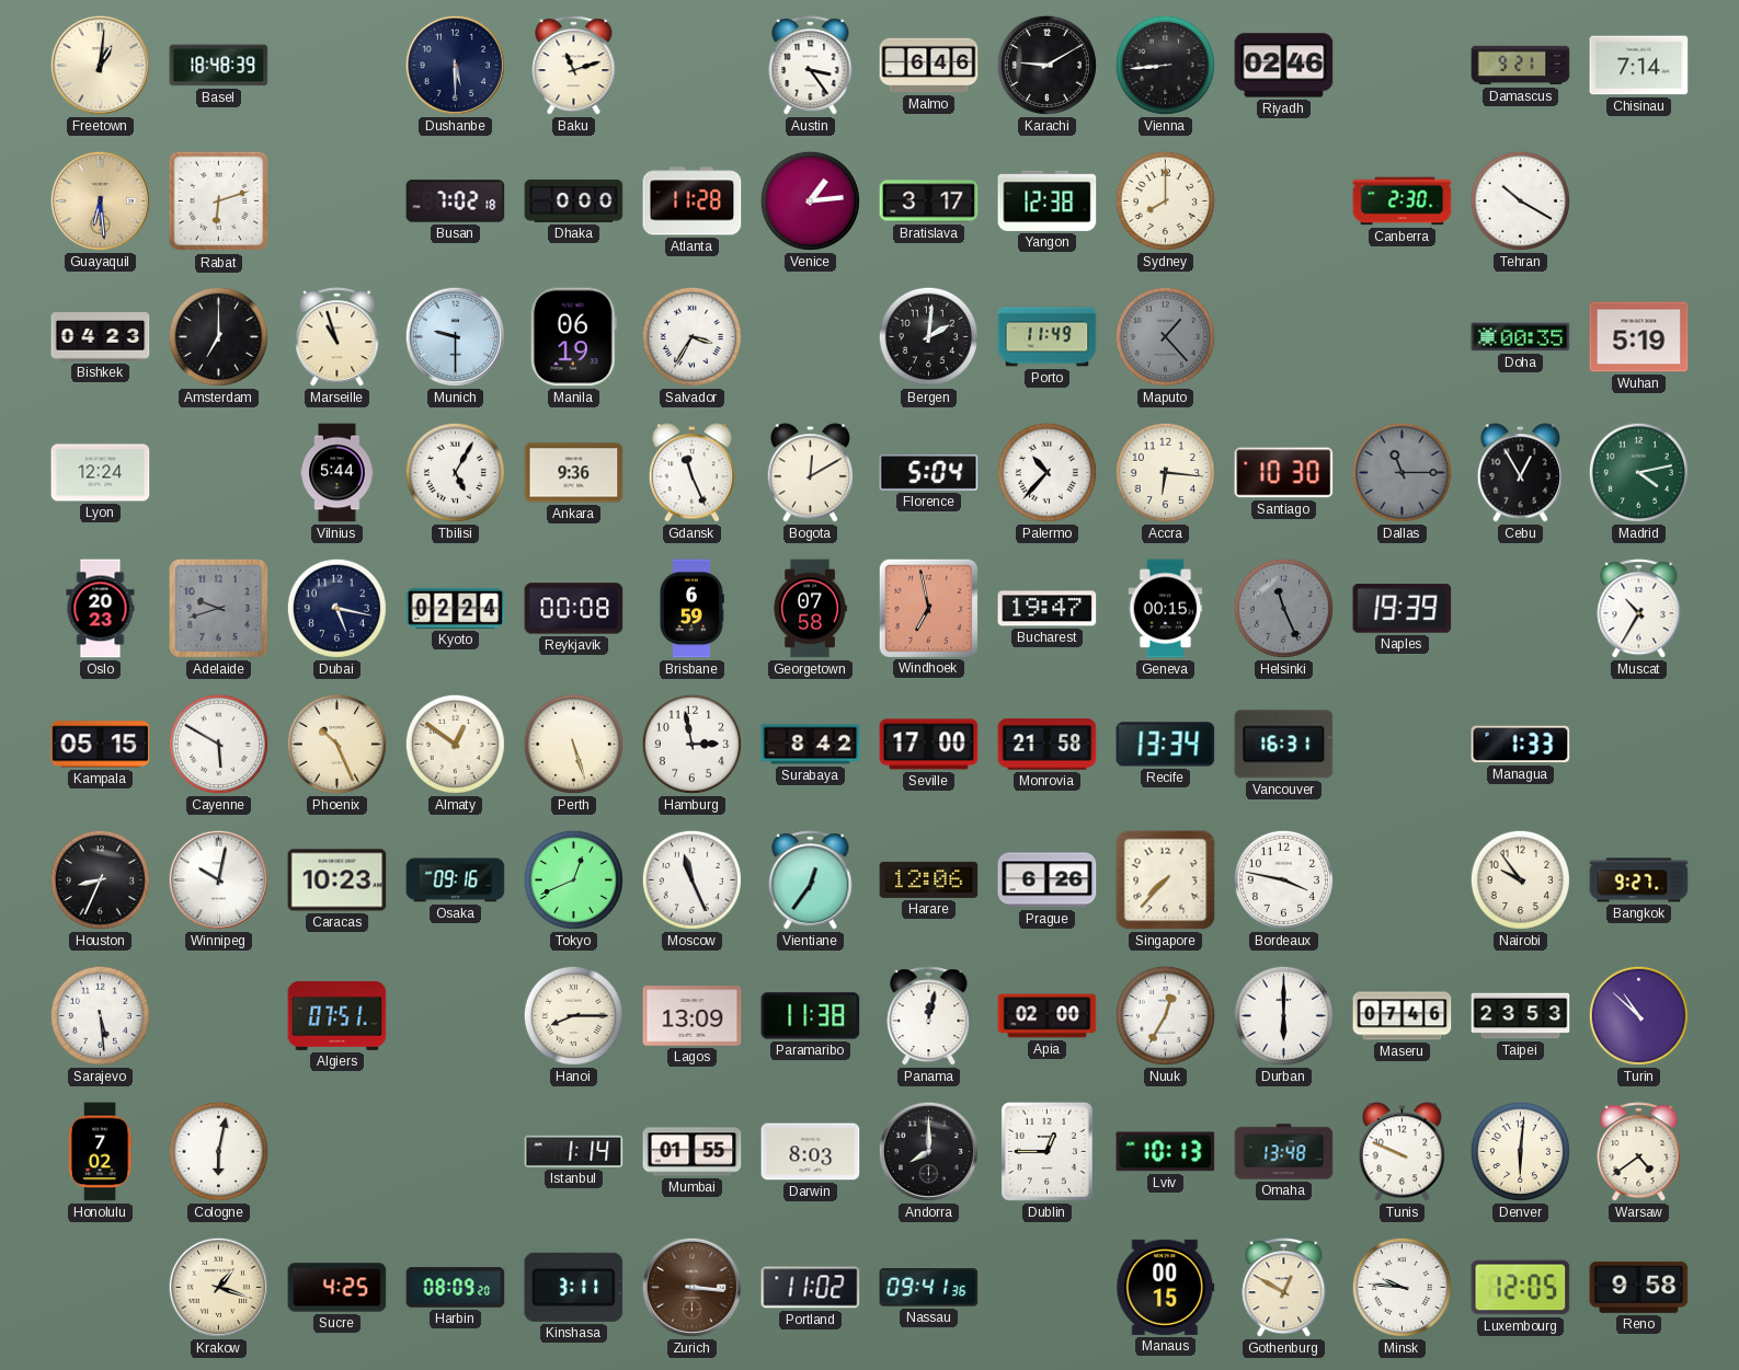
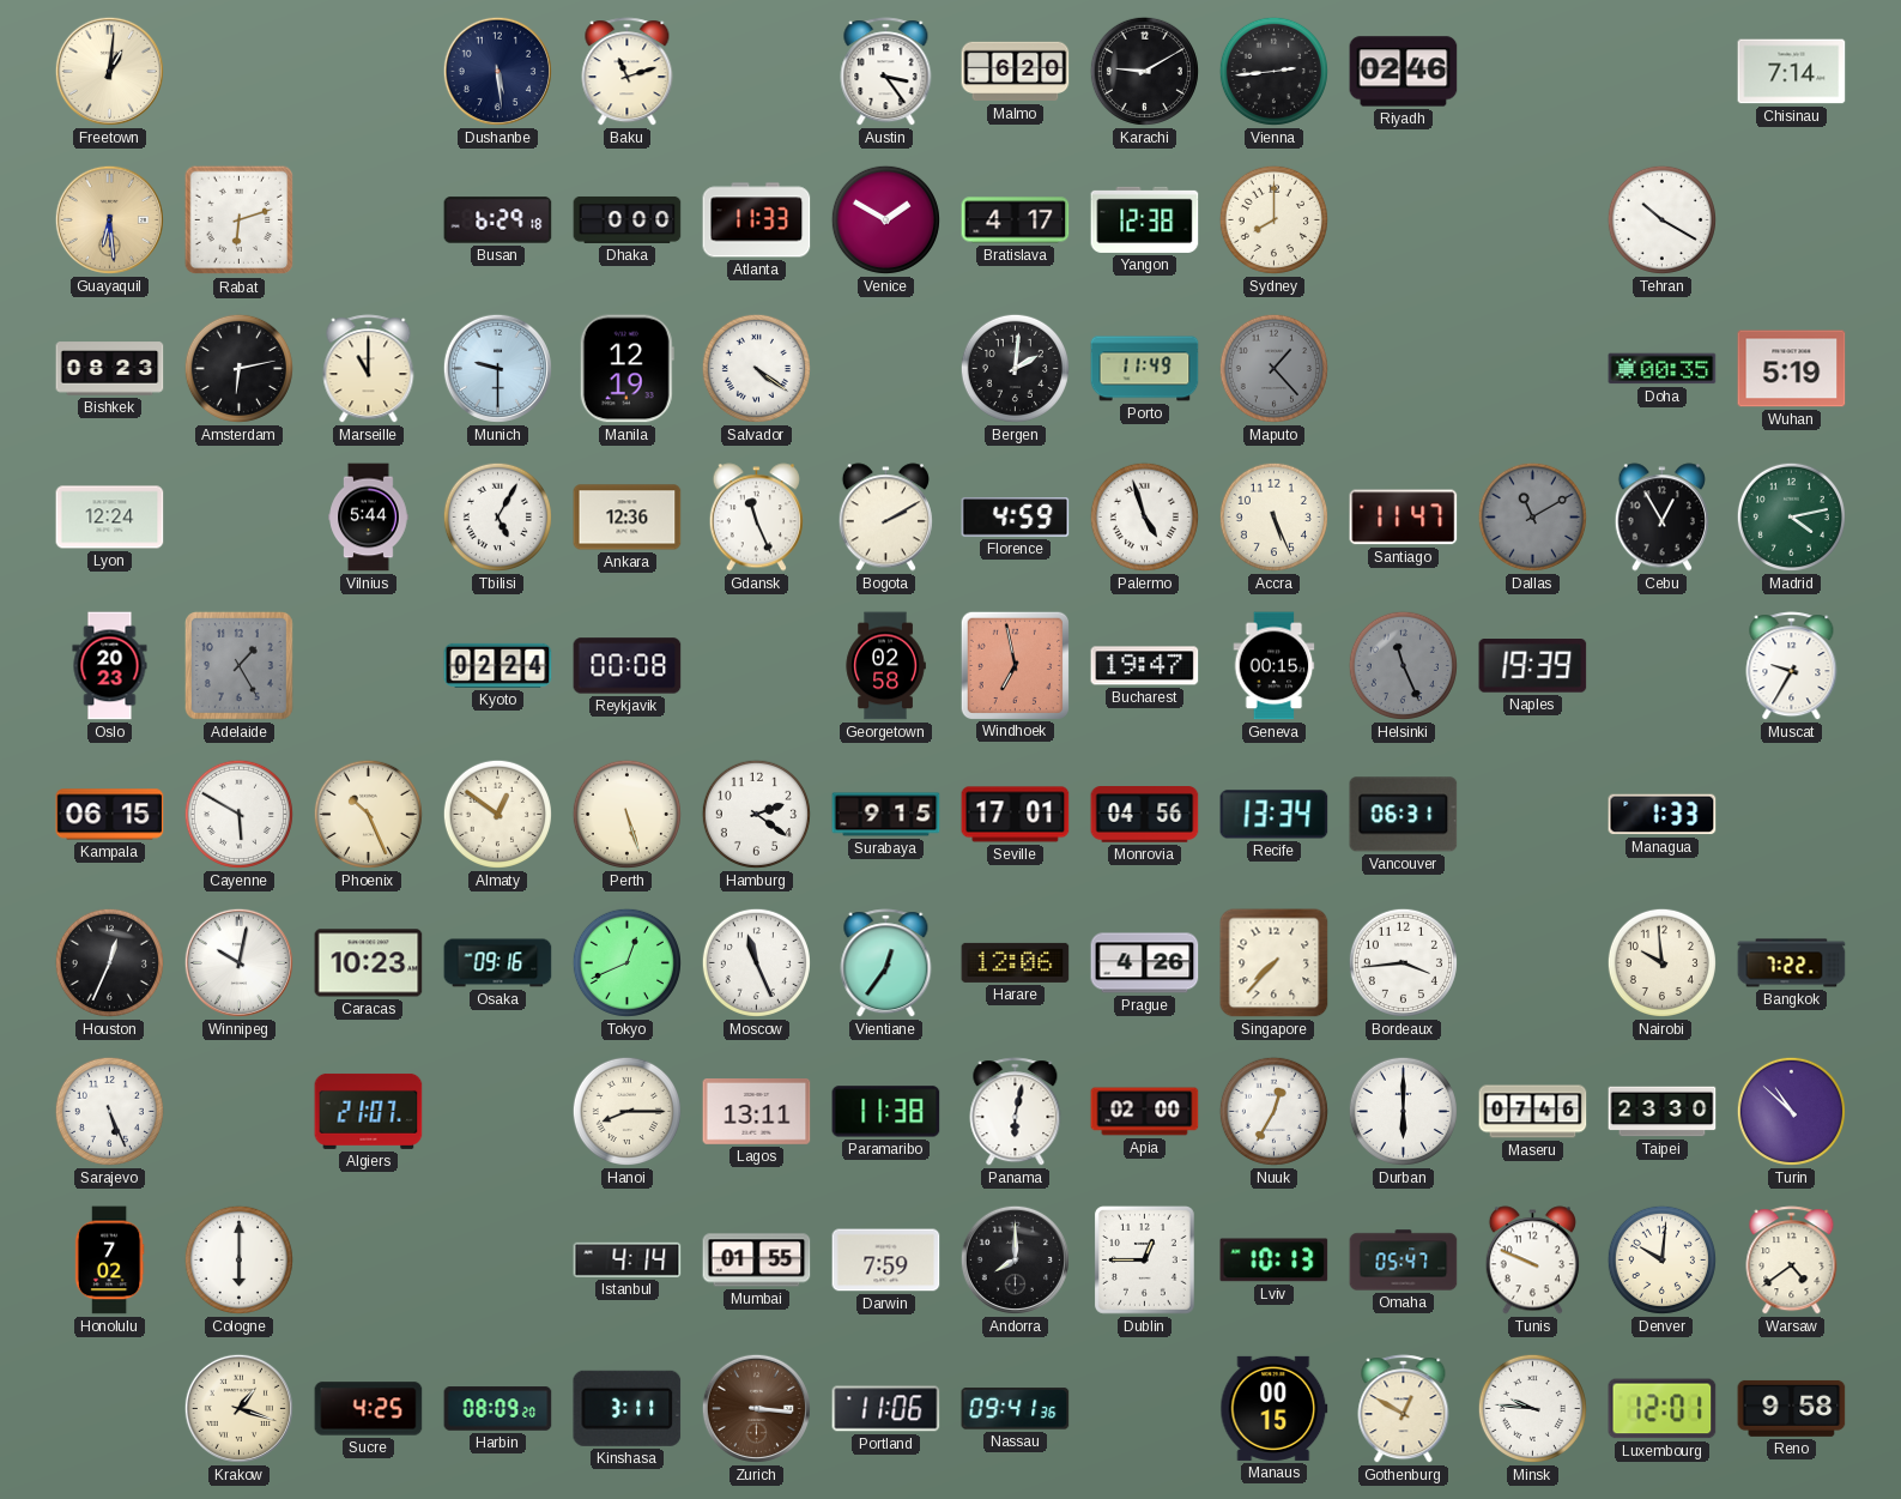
Basel: 18:48 -> none
Dushanbe: 5:30 -> 5:29
Malmo: 6:46 -> 6:20
Vienna: 8:44 -> 2:44
Damascus: 9:21 -> none
Busan: 7:02 -> 6:29
Atlanta: 11:28 -> 11:33
Venice: 1:14 -> 1:50
Bratislava: 3:17 -> 4:17
Canberra: 2:30 -> none
Bishkek: 04:23 -> 08:23
Amsterdam: 7:00 -> 6:13
Marseille: 10:57 -> 11:00
Manila: 06:19 -> 12:19
Salvador: 3:35 -> 4:21
Ankara: 9:36 -> 12:36
Bogota: 12:10 -> 2:10
Florence: 5:04 -> 4:59
Palermo: 10:37 -> 4:57
Accra: 6:16 -> 5:26
Santiago: 10:30 -> 11:47
Dallas: 11:15 -> 11:10
Adelaide: 9:42 -> 1:25
Dubai: 5:17 -> none
Brisbane: 6:59 -> none
Georgetown: 07:58 -> 02:58
Muscat: 10:35 -> 9:35
Kampala: 05:15 -> 06:15
Hamburg: 2:58 -> 2:21
Surabaya: 8:42 -> 9:15
Seville: 17:00 -> 17:01
Monrovia: 21:58 -> 04:56
Vancouver: 16:31 -> 06:31
Houston: 8:34 -> 12:34
Prague: 6:26 -> 4:26
Bordeaux: 3:47 -> 3:44
Nairobi: 9:54 -> 9:59
Bangkok: 9:27 -> 7:22
Sarajevo: 5:29 -> 5:26
Algiers: 07:51 -> 21:07
Lagos: 13:09 -> 13:11
Panama: 12:02 -> 6:02
Taipei: 23:53 -> 23:30
Cologne: 6:02 -> 6:00
Istanbul: 1:14 -> 4:14
Darwin: 8:03 -> 7:59
Omaha: 13:48 -> 05:47
Denver: 6:01 -> 10:01
Portland: 11:02 -> 11:06
Luxembourg: 12:05 -> 12:01
